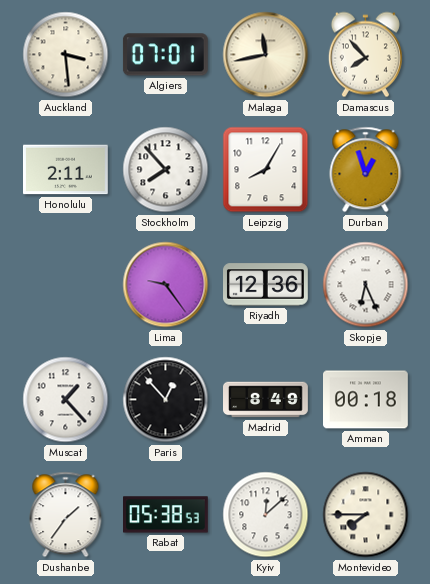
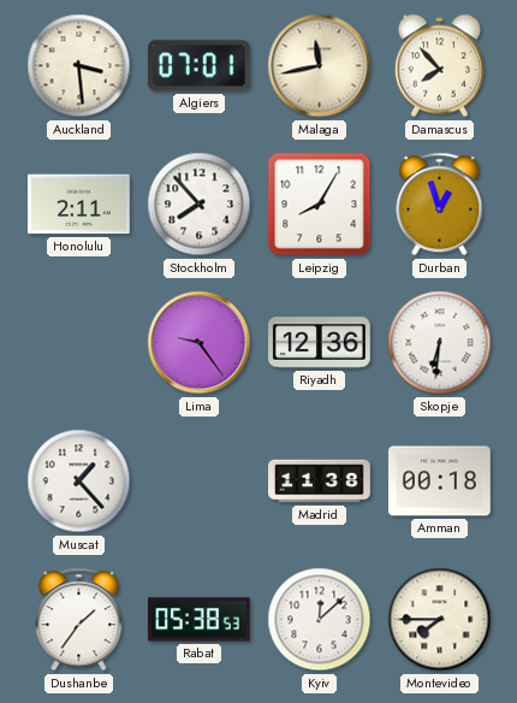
Skopje: 6:26 -> 6:31
Paris: 12:53 -> none
Madrid: 8:49 -> 11:38
